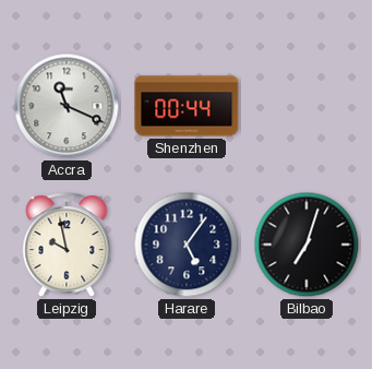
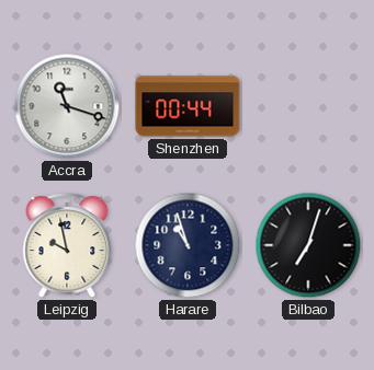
Accra: 11:19 -> 11:18
Harare: 5:06 -> 10:57
